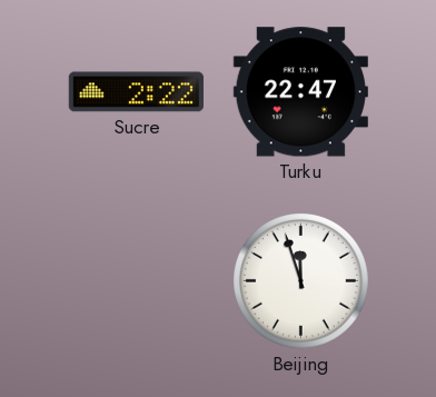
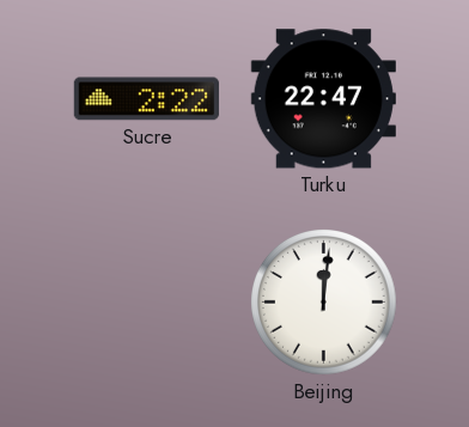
Beijing: 11:57 -> 12:01
